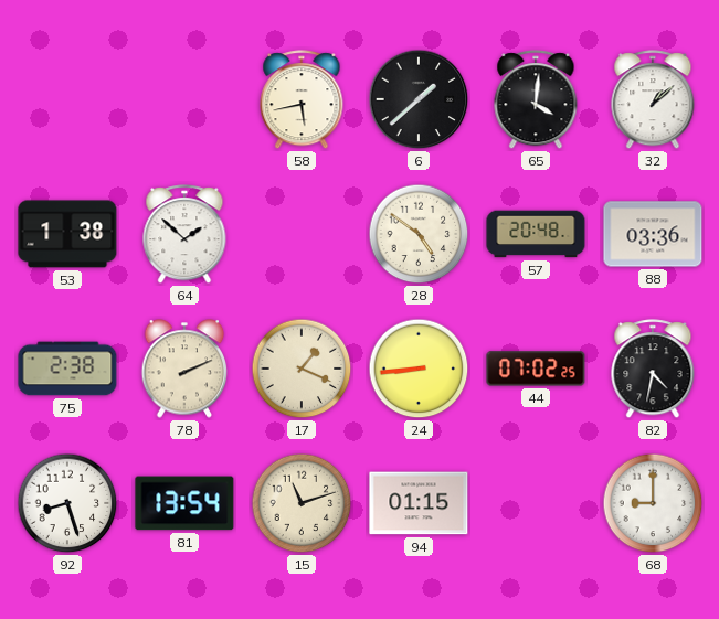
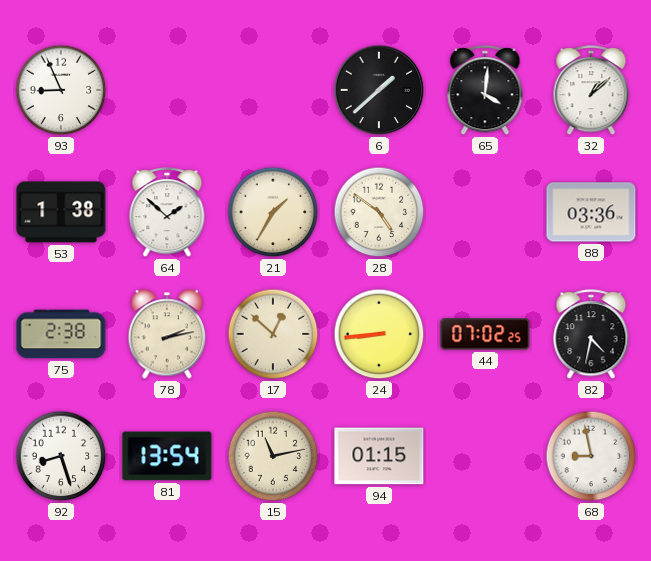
93: none -> 8:56
58: 5:43 -> none
21: none -> 1:35
57: 20:48 -> none
78: 2:11 -> 2:13
17: 1:19 -> 12:52
15: 11:12 -> 11:13
68: 9:00 -> 8:58
